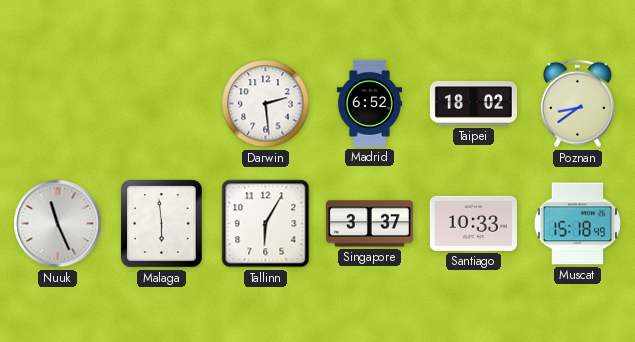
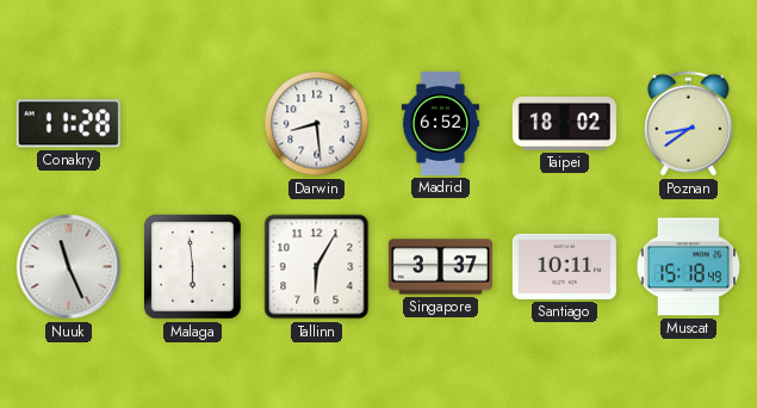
Conakry: none -> 11:28
Darwin: 2:29 -> 8:29
Santiago: 10:33 -> 10:11
